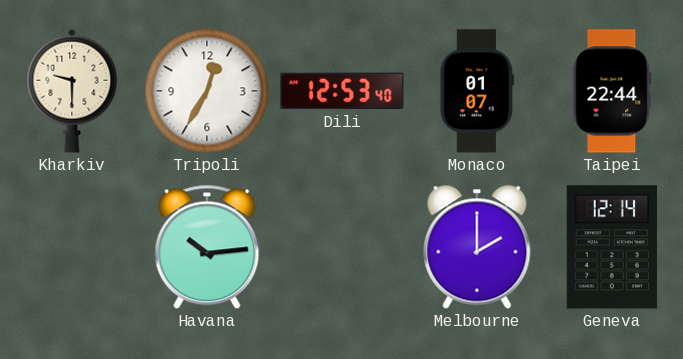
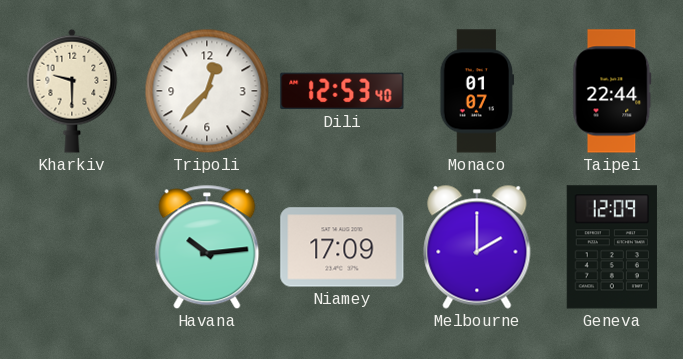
Tripoli: 12:35 -> 12:37
Niamey: none -> 17:09
Geneva: 12:14 -> 12:09
